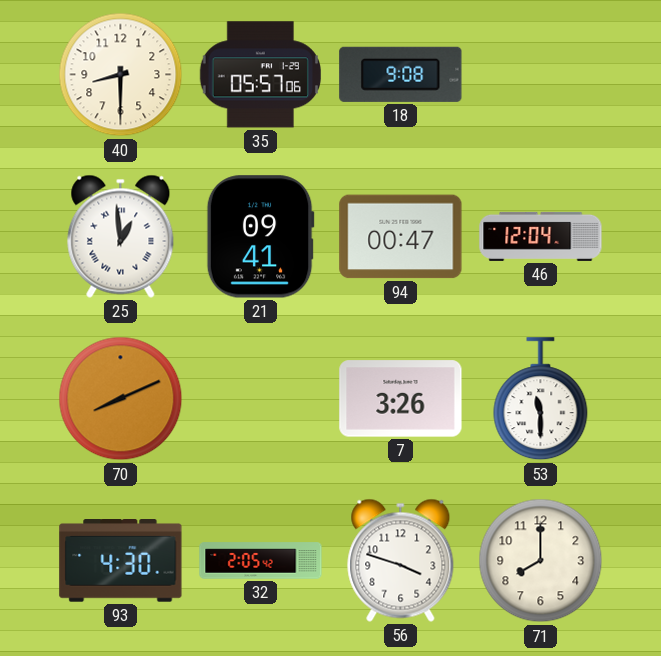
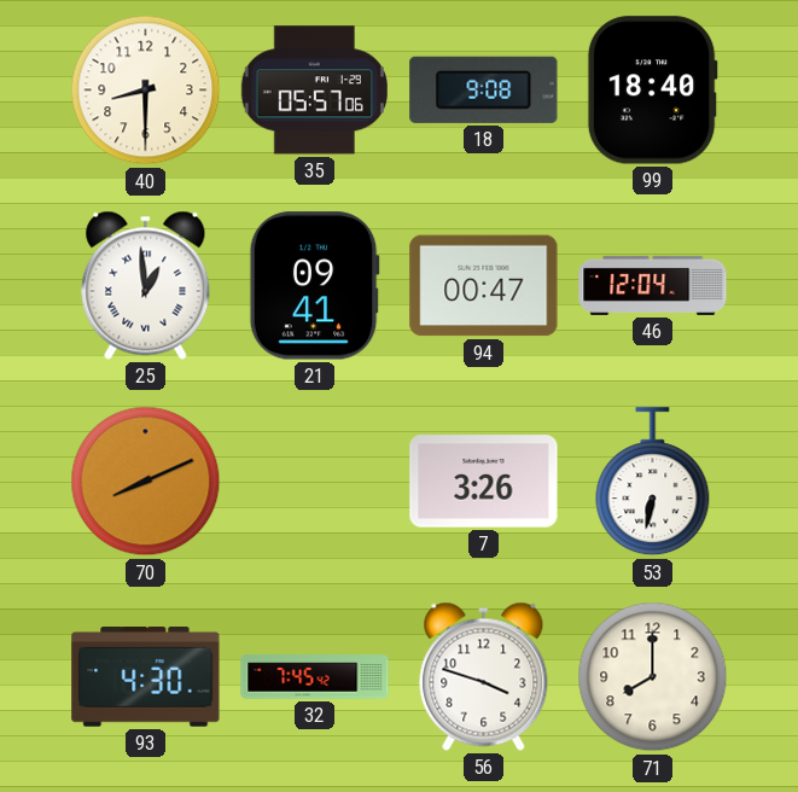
99: none -> 18:40
53: 11:30 -> 6:32
32: 2:05 -> 7:45
